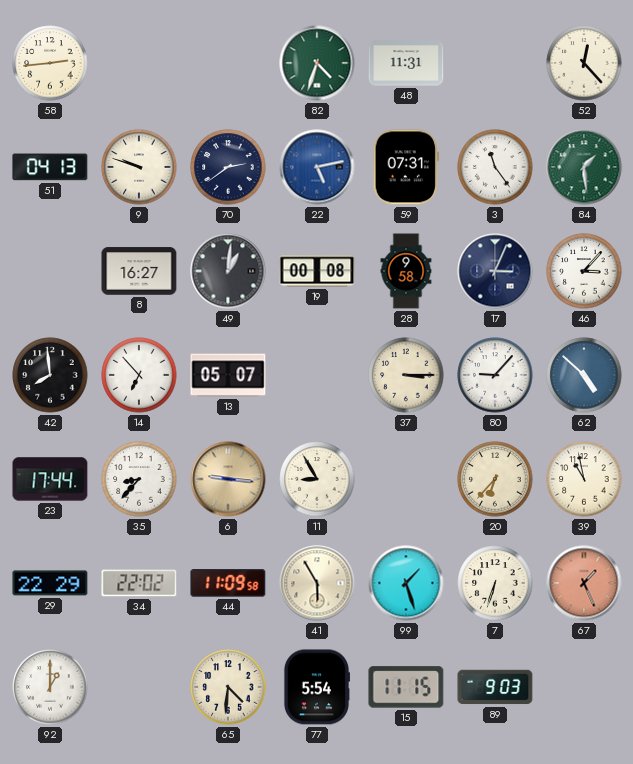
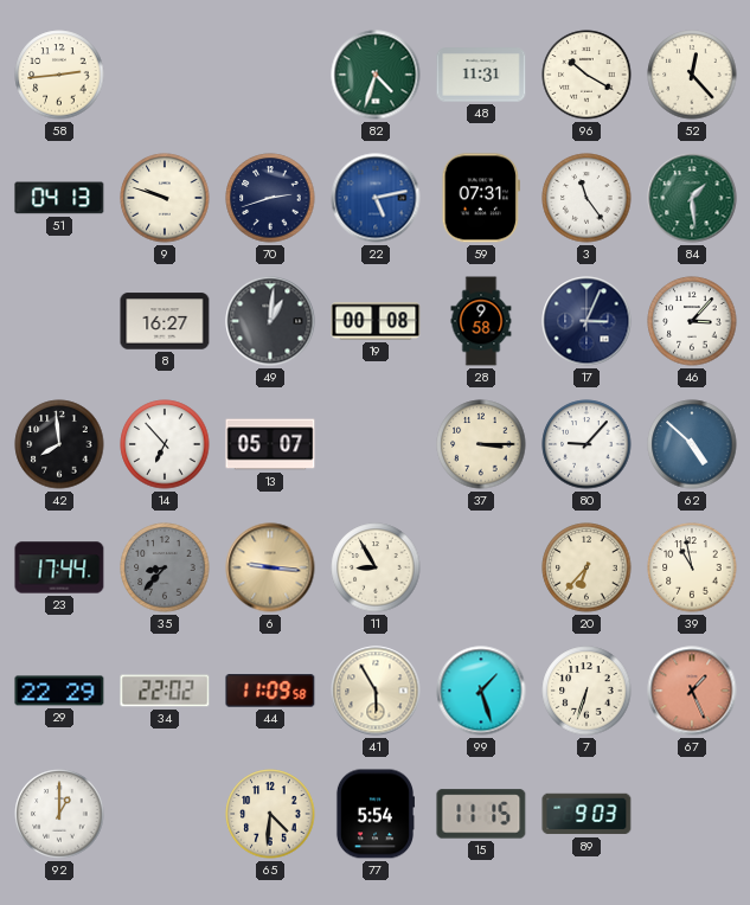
96: none -> 10:20
70: 2:39 -> 2:42
35 dial: white -> grey
